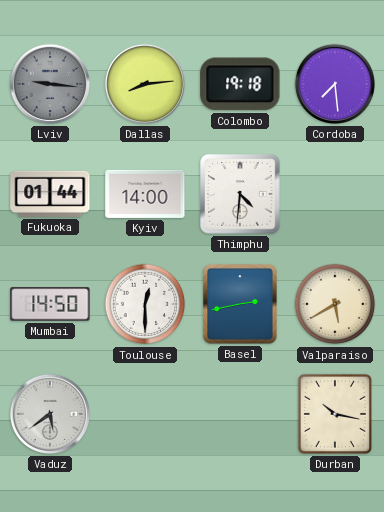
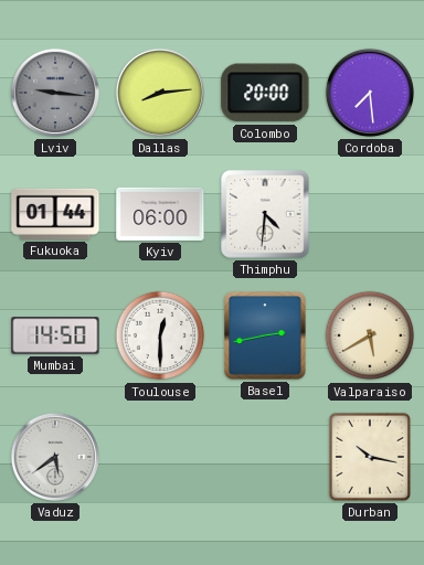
Colombo: 19:18 -> 20:00
Kyiv: 14:00 -> 06:00
